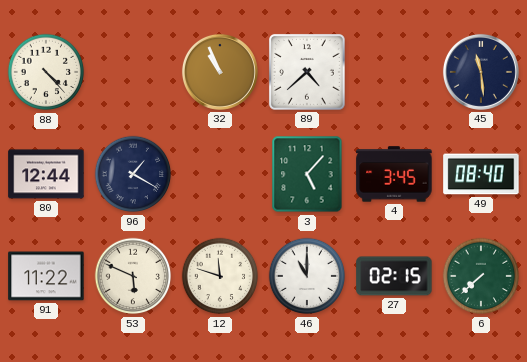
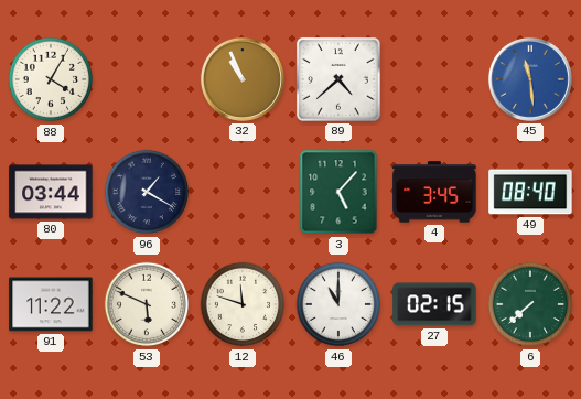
88: 4:23 -> 4:05
45 dial: navy -> blue
80: 12:44 -> 03:44
